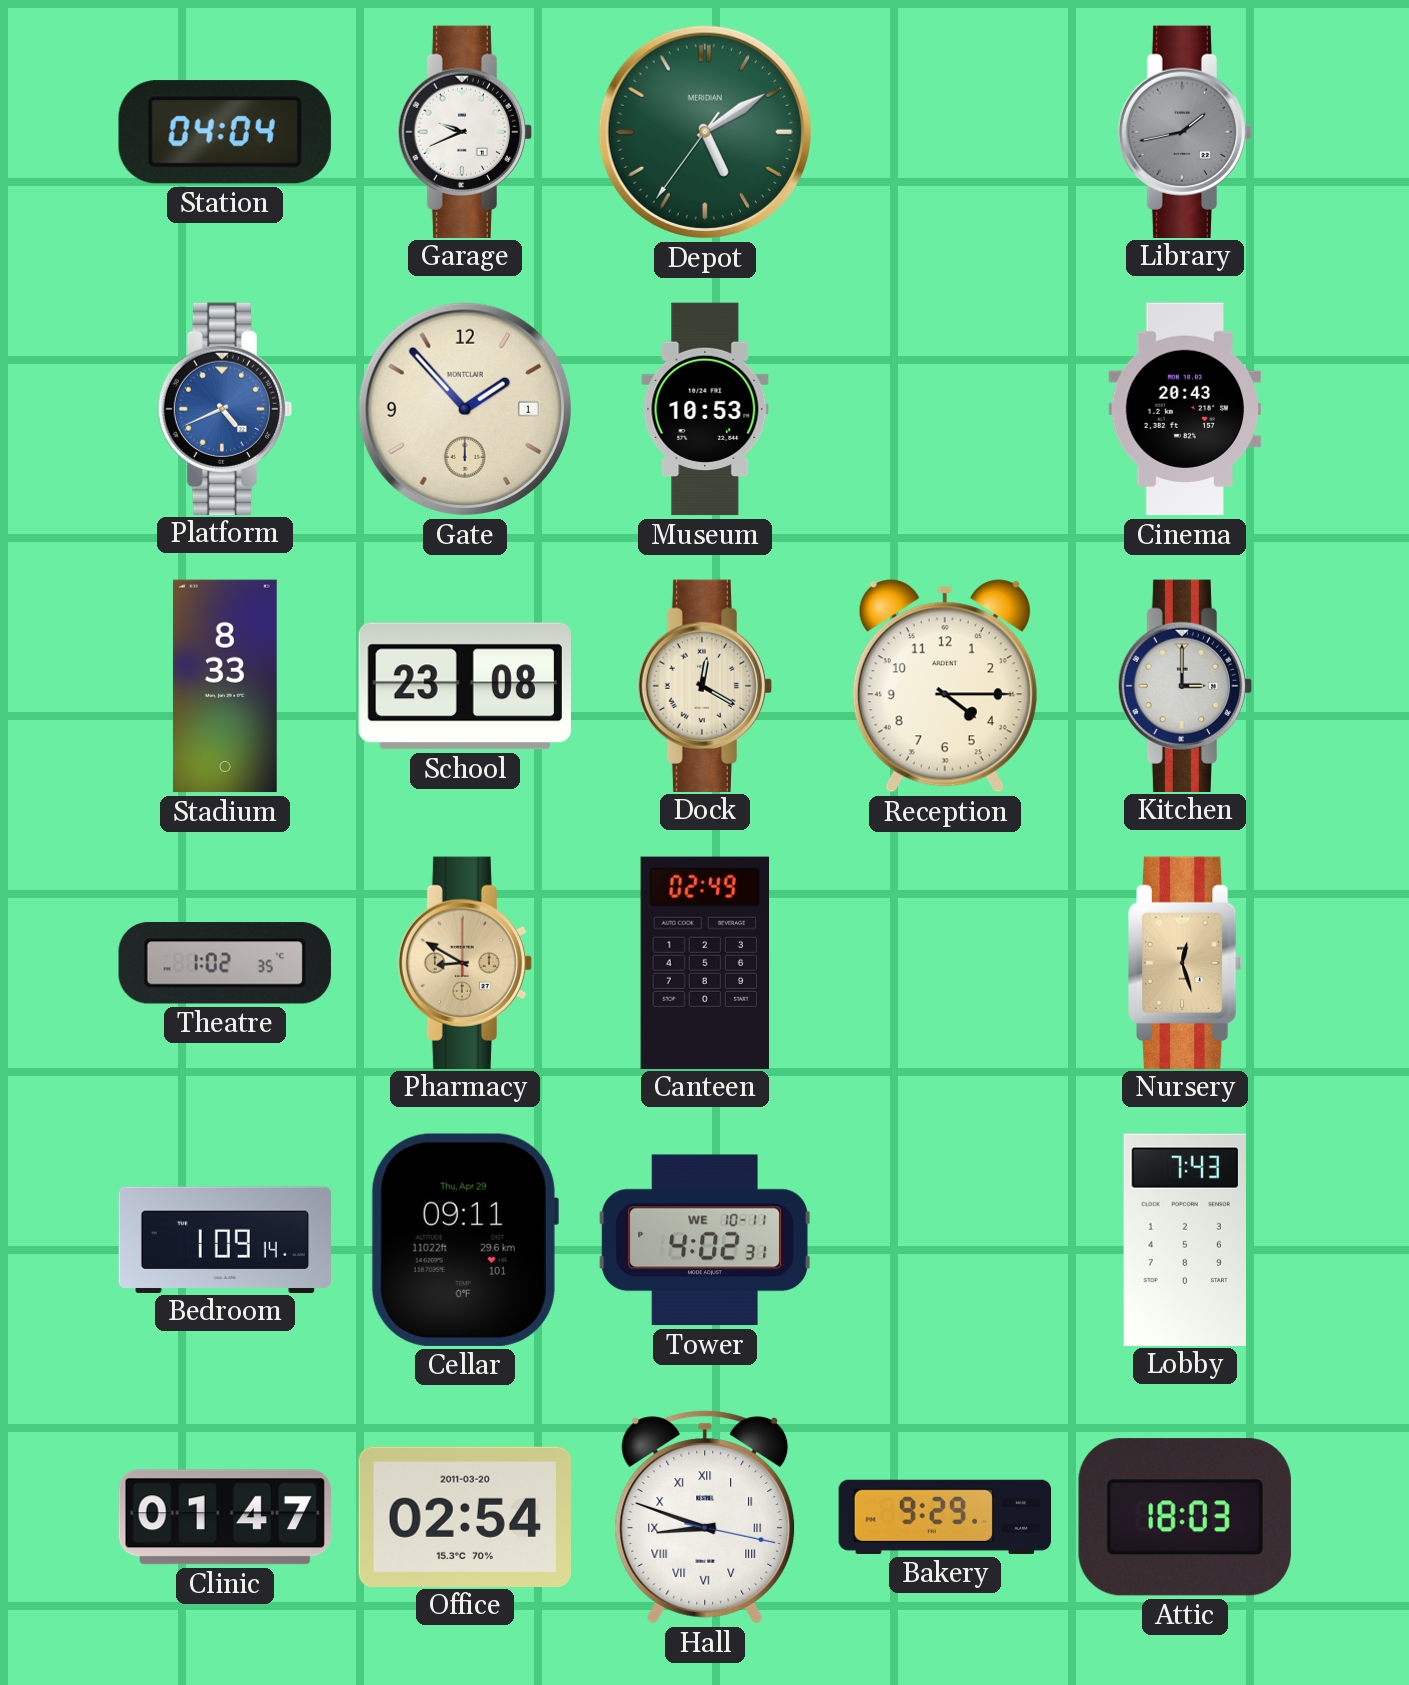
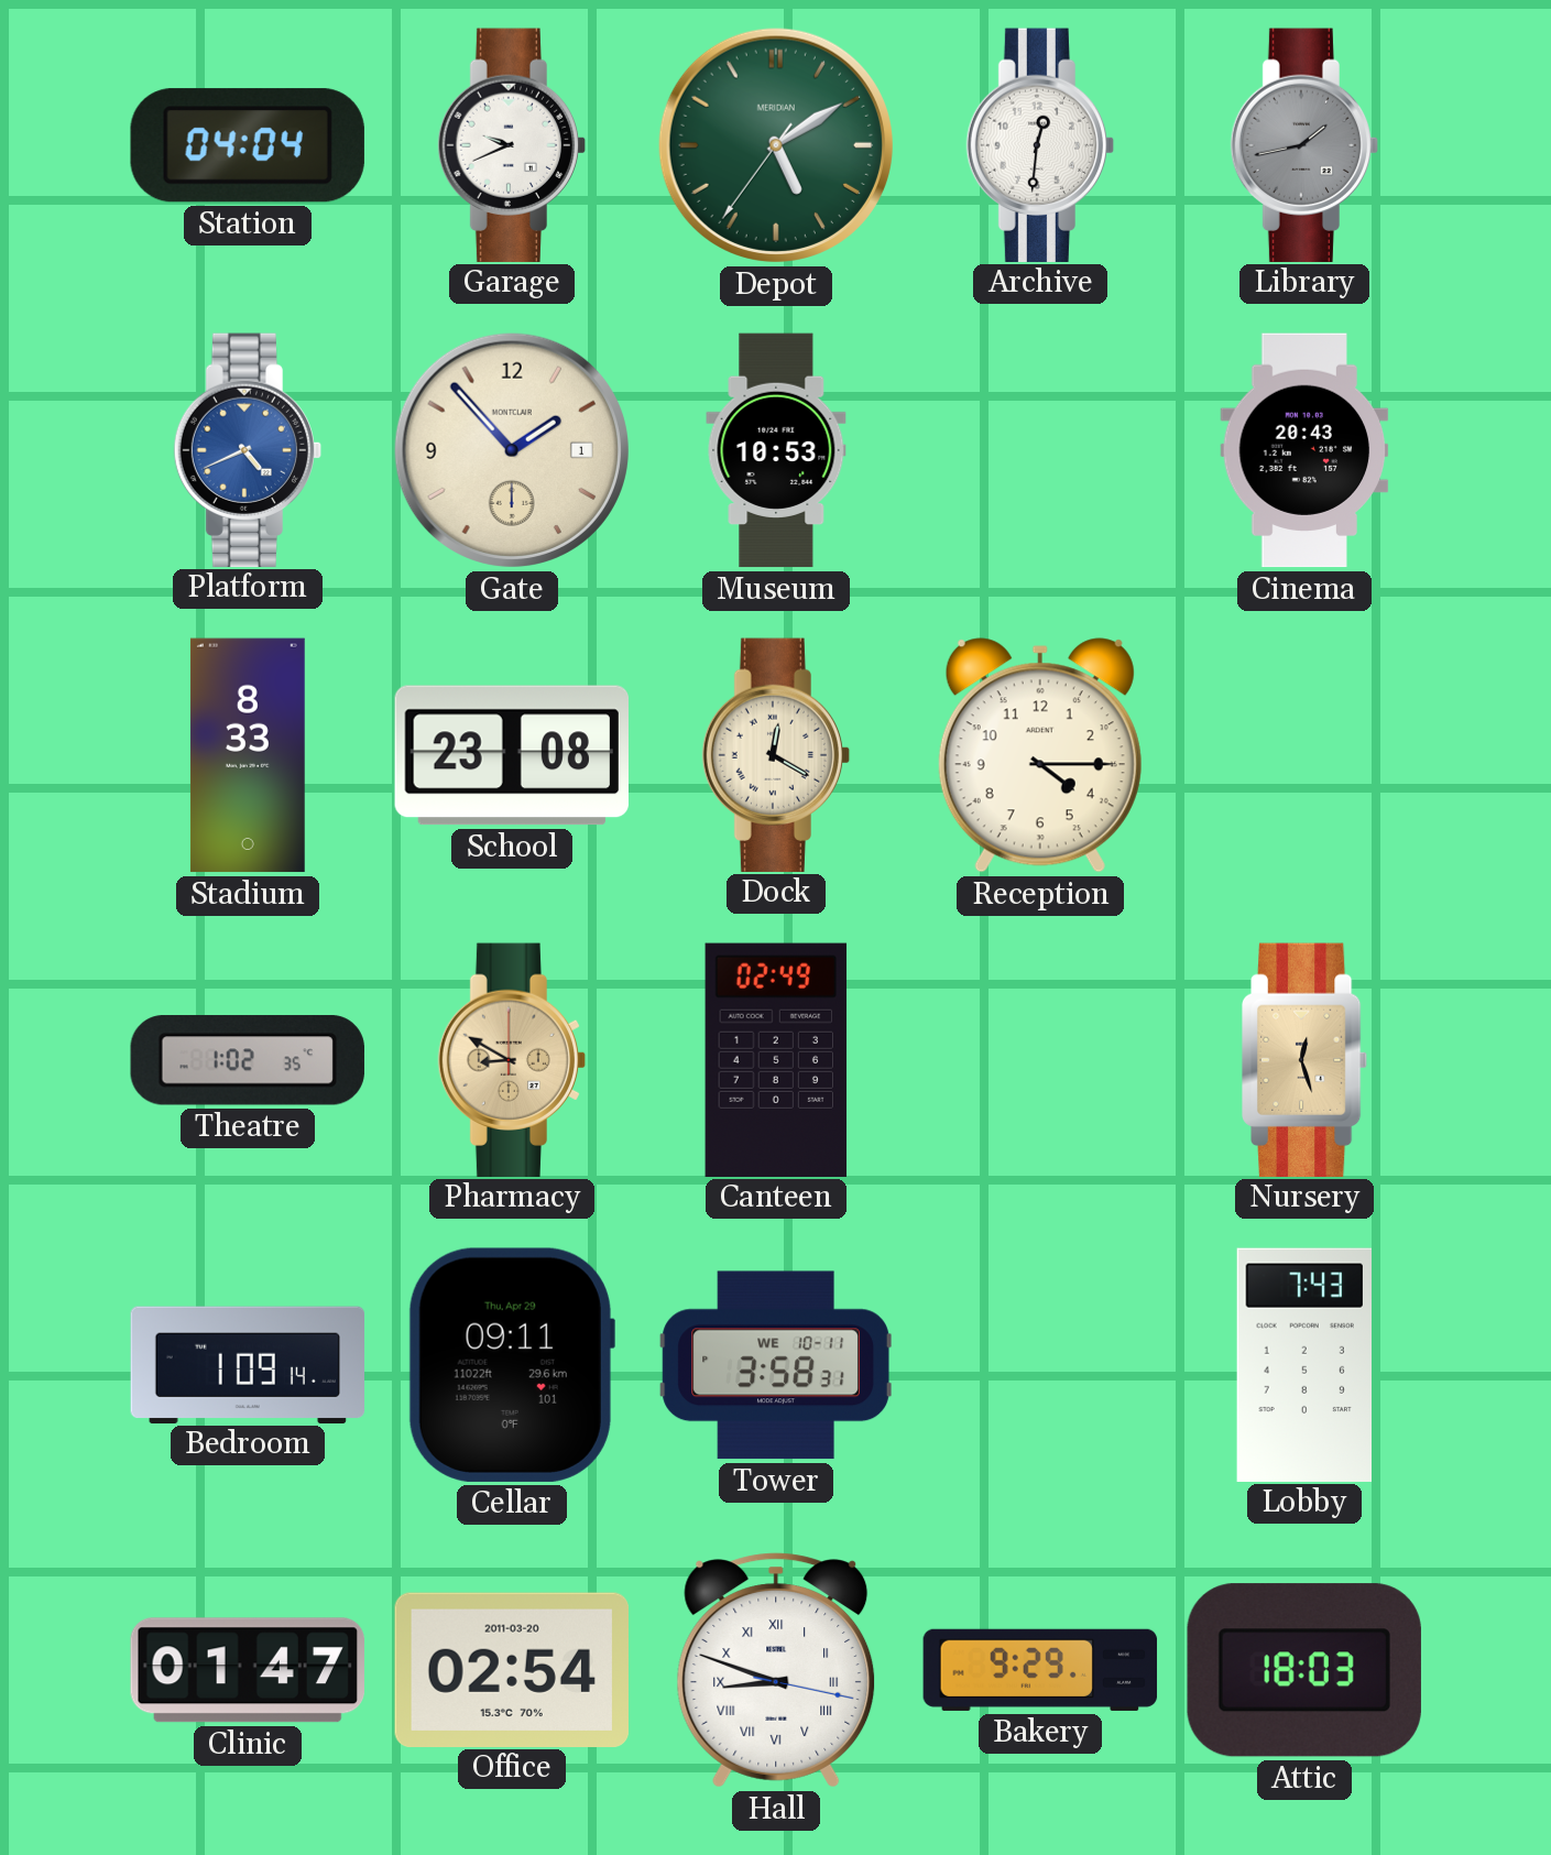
Archive: none -> 12:31
Kitchen: 3:00 -> none
Tower: 4:02 -> 3:58
